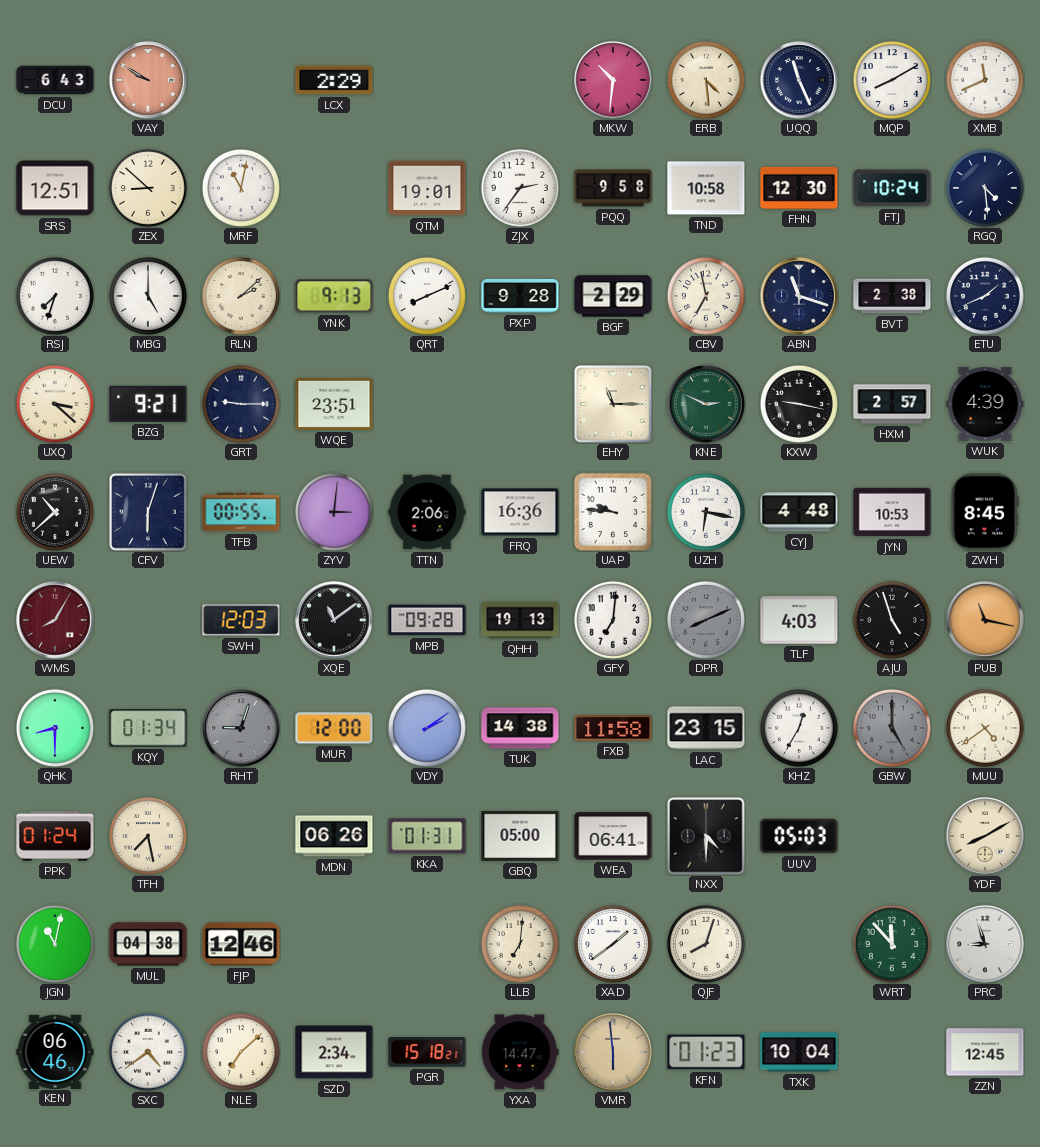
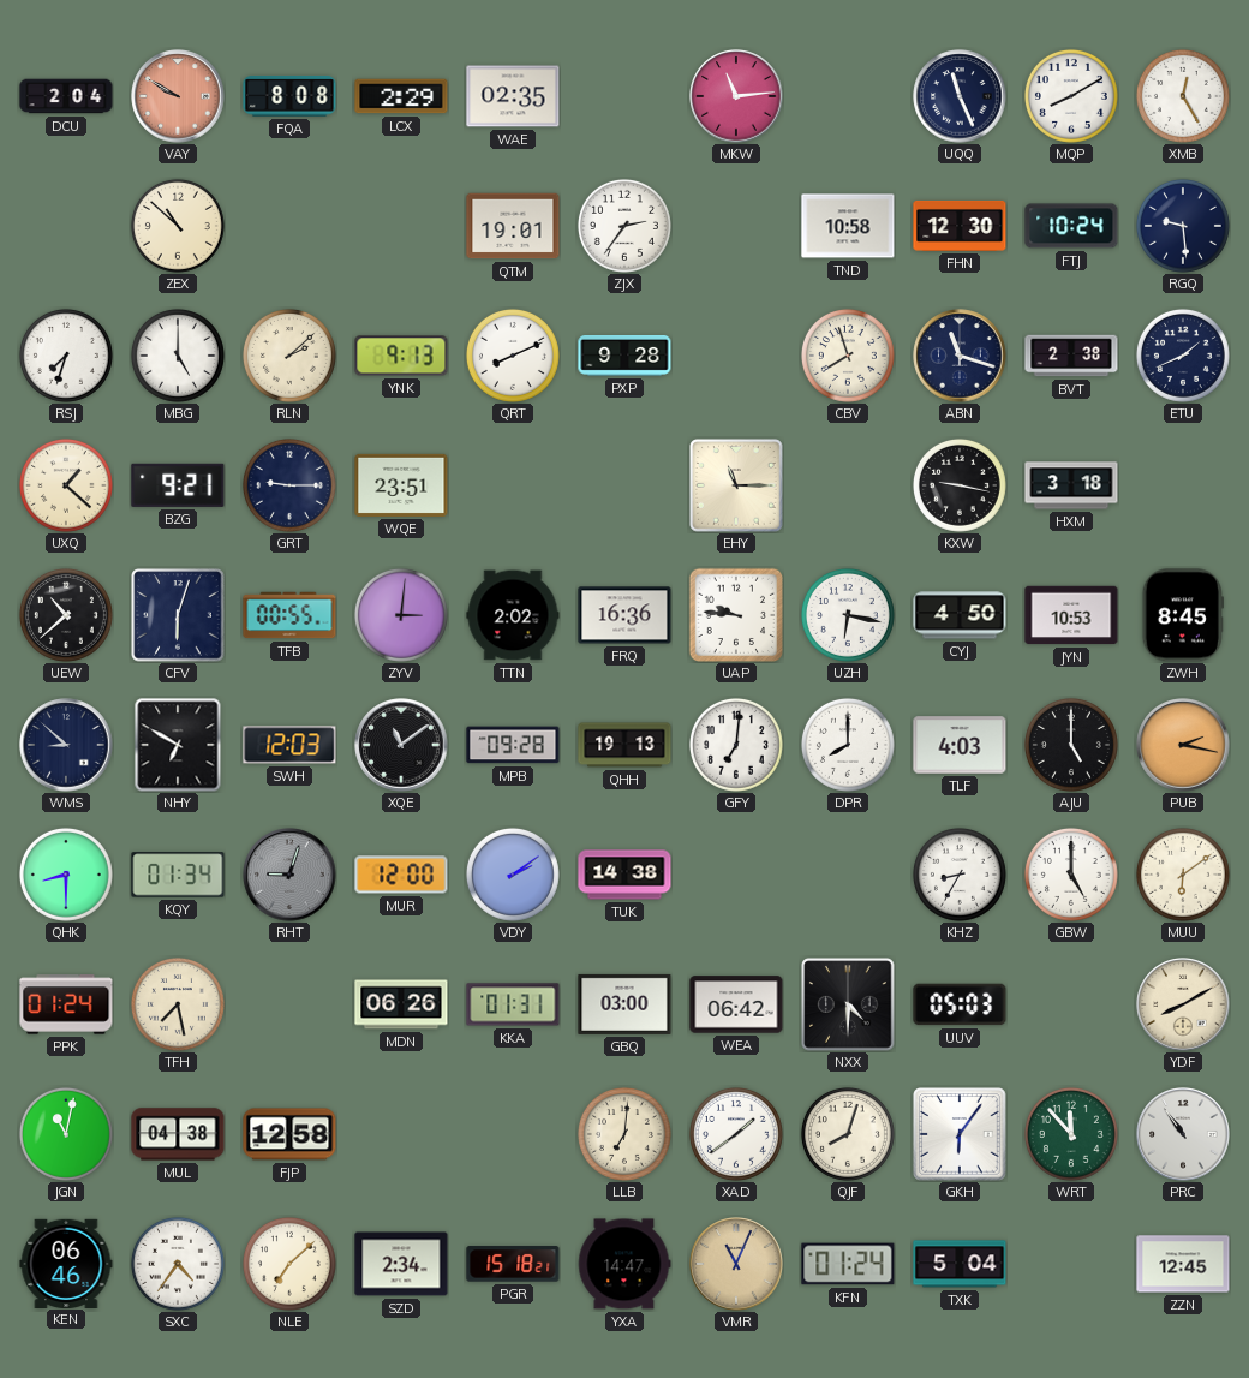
DCU: 6:43 -> 2:04
FQA: none -> 8:08
WAE: none -> 02:35
MKW: 10:31 -> 11:14
ERB: 4:29 -> none
XMB: 11:41 -> 12:25
SRS: 12:51 -> none
ZEX: 8:52 -> 10:52
MRF: 11:02 -> none
PQQ: 9:58 -> none
RGQ: 4:29 -> 9:29
BGF: 2:29 -> none
CBV: 6:58 -> 7:57
UXQ: 3:22 -> 1:22
KNE: 2:49 -> none
HXM: 2:57 -> 3:18
WUK: 4:39 -> none
TTN: 2:06 -> 2:02
CYJ: 4:48 -> 4:50
WMS: 8:05 -> 8:52
WMS dial: burgundy -> navy
NHY: none -> 6:50
DPR: 8:11 -> 8:00
DPR dial: grey -> white
AJU: 4:57 -> 5:00
PUB: 11:17 -> 2:17
FXB: 11:58 -> none
LAC: 23:15 -> none
KHZ: 12:35 -> 8:35
GBW dial: grey -> white
MUU: 4:39 -> 6:09
GBQ: 05:00 -> 03:00
WEA: 06:41 -> 06:42
FJP: 12:46 -> 12:58
GKH: none -> 6:06
PRC: 8:57 -> 10:54
SXC: 4:39 -> 4:36
VMR: 5:59 -> 11:04
KFN: 01:23 -> 01:24
TXK: 10:04 -> 5:04
